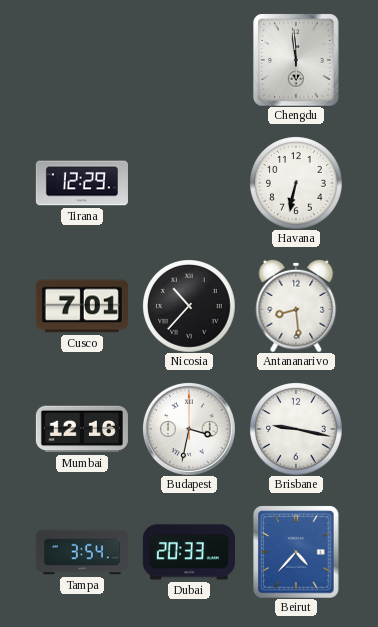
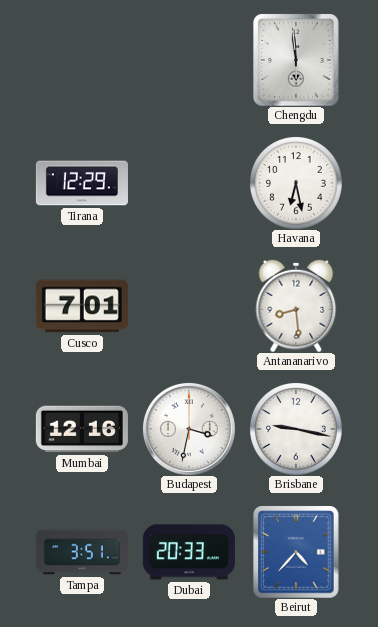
Havana: 6:32 -> 6:28
Nicosia: 10:37 -> none
Tampa: 3:54 -> 3:51
